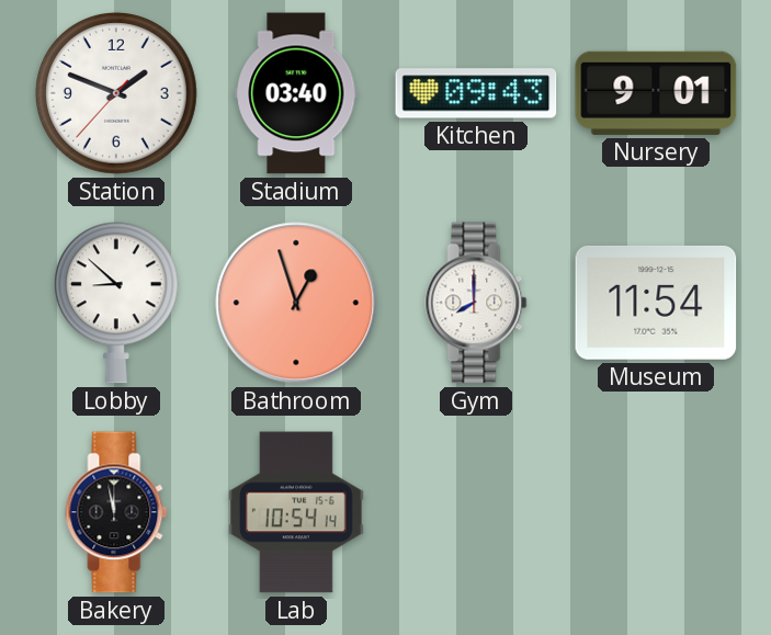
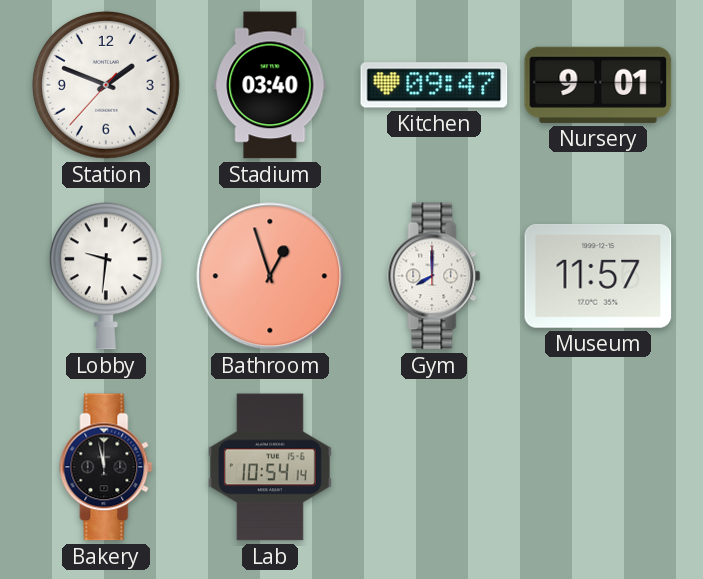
Kitchen: 09:43 -> 09:47
Lobby: 8:52 -> 9:31
Museum: 11:54 -> 11:57
